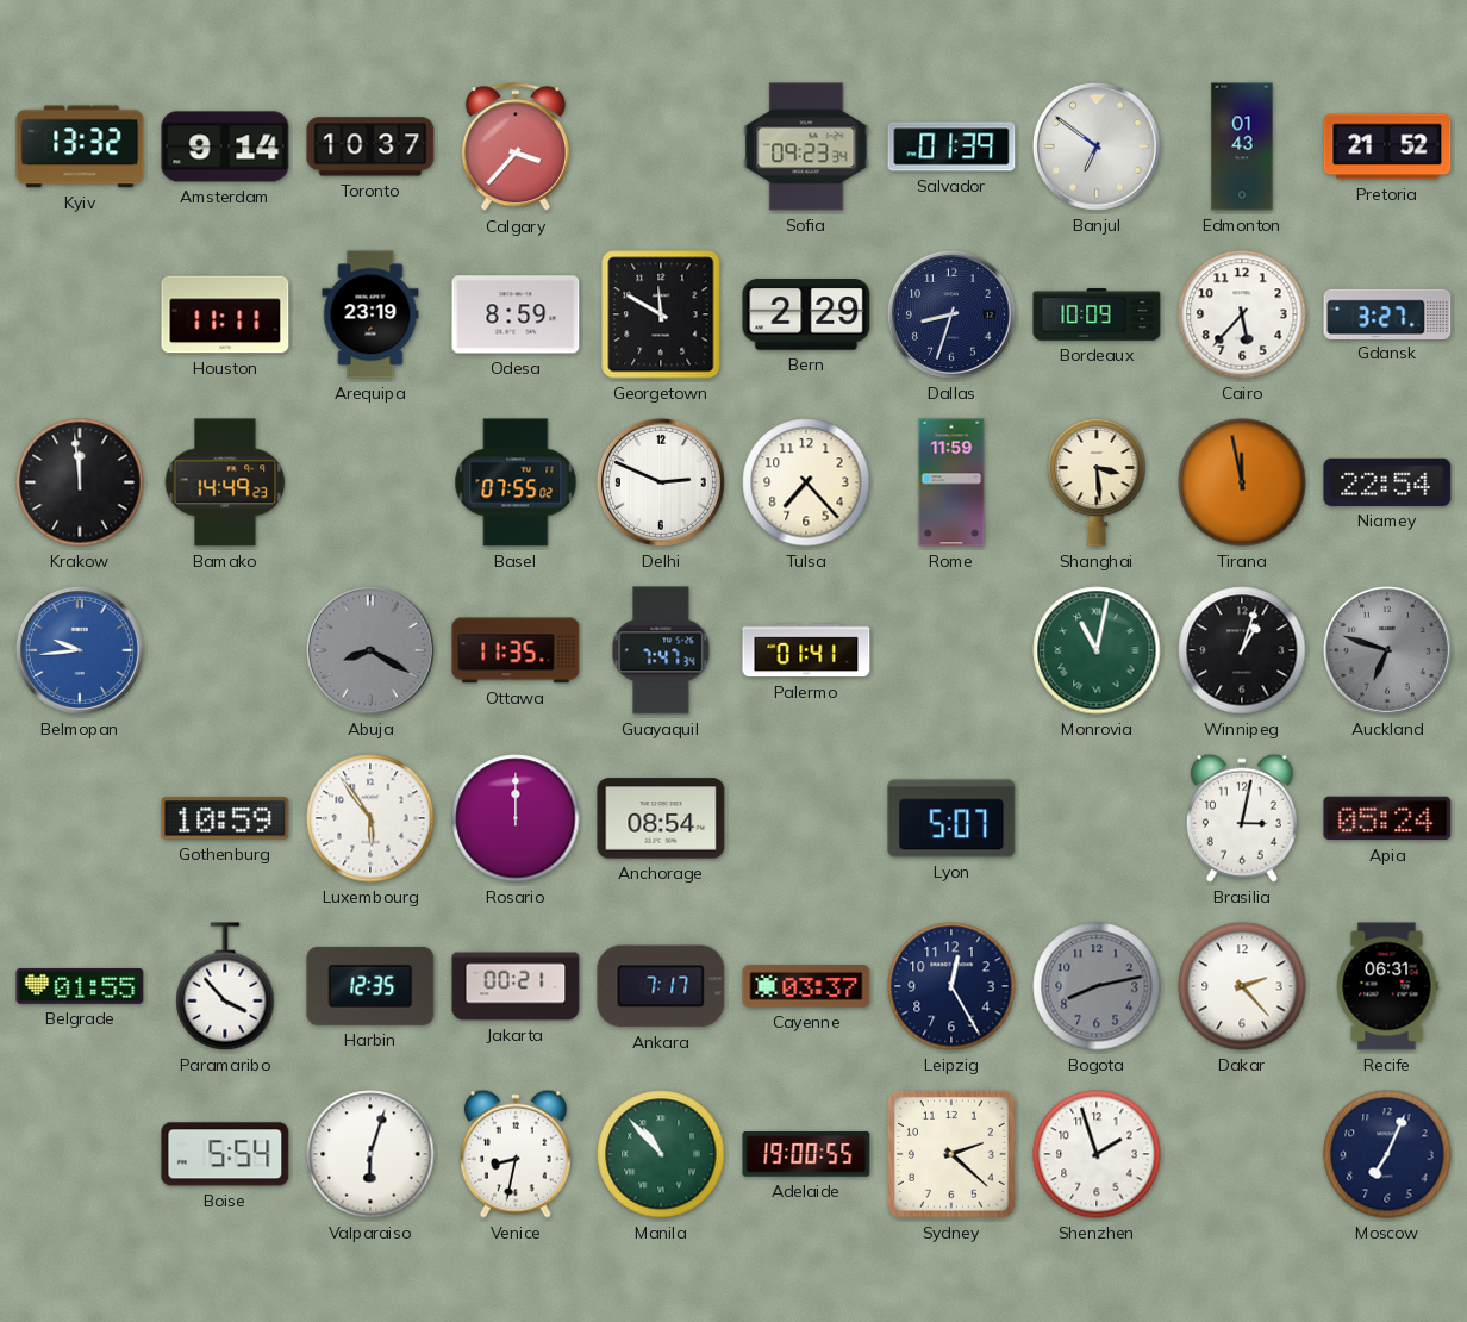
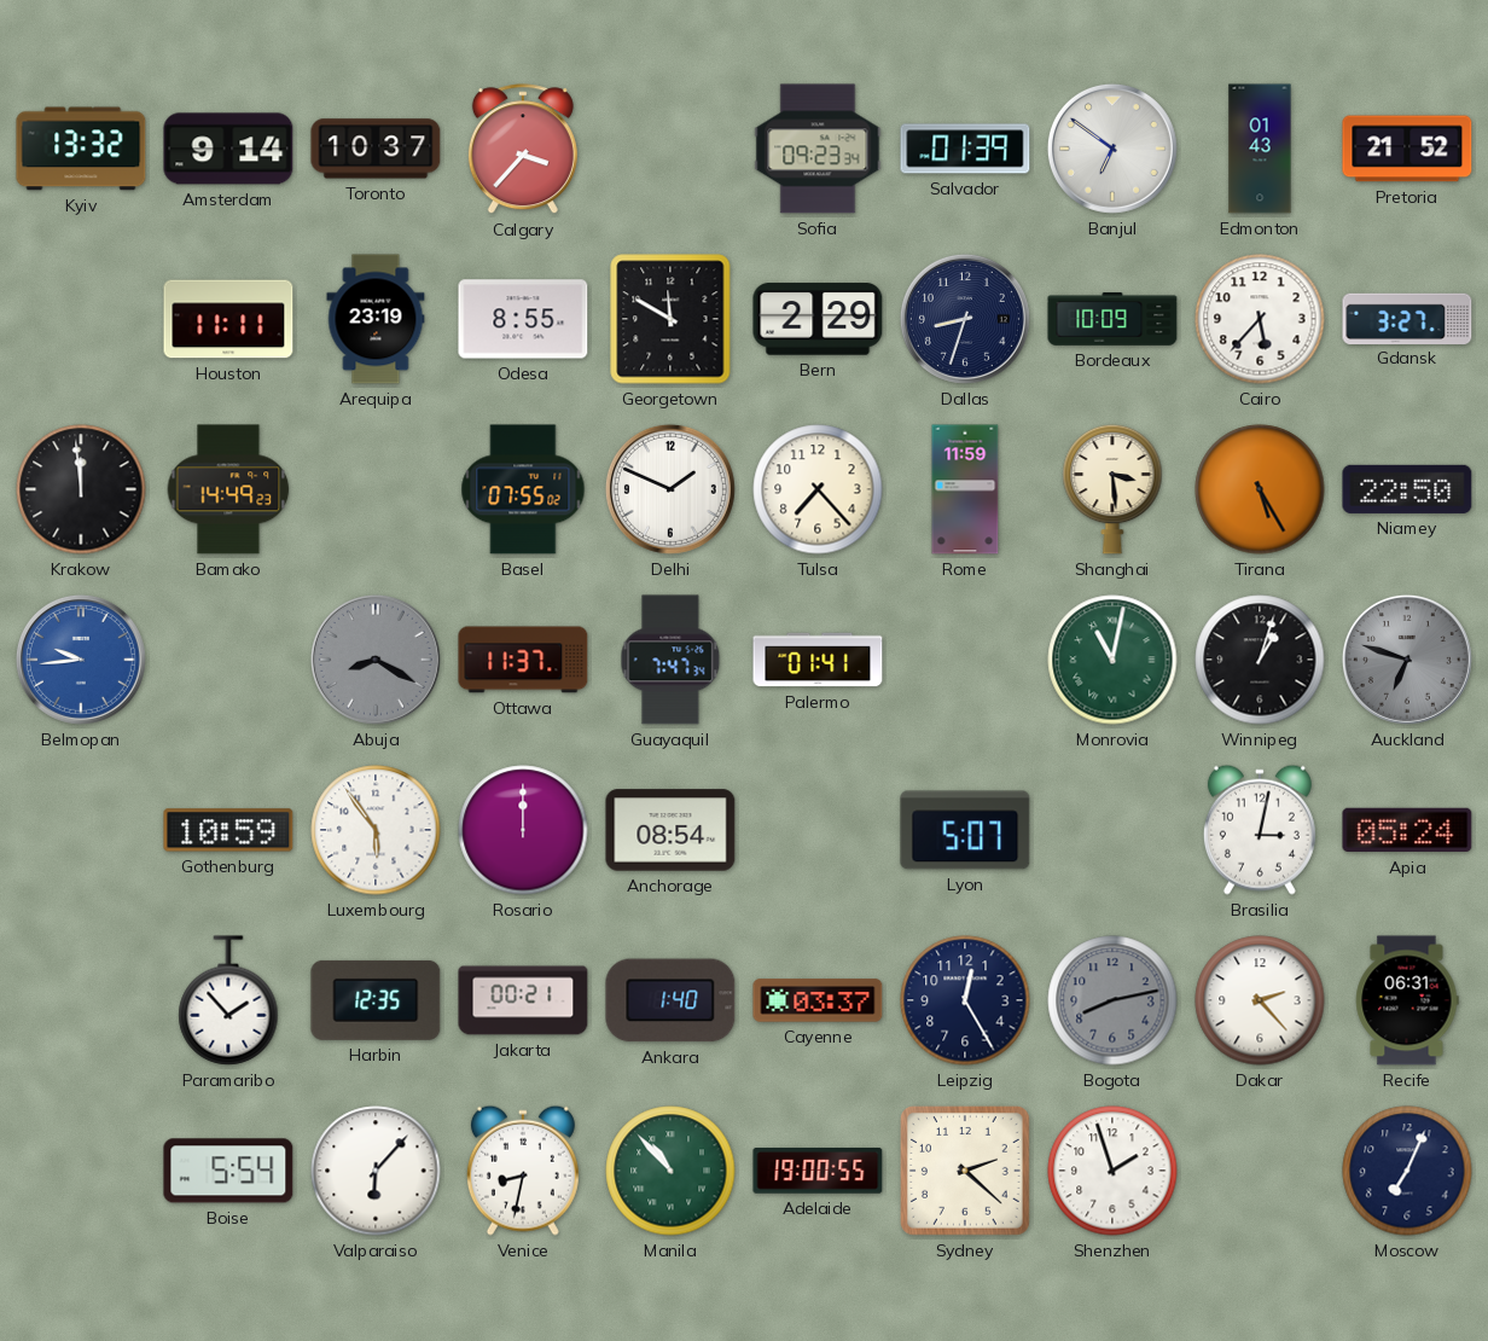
Odesa: 8:59 -> 8:55
Delhi: 2:49 -> 1:49
Tirana: 11:58 -> 5:25
Niamey: 22:54 -> 22:50
Ottawa: 11:35 -> 11:37
Belgrade: 01:55 -> none
Paramaribo: 3:53 -> 1:53
Ankara: 7:17 -> 1:40
Valparaiso: 6:03 -> 6:07
